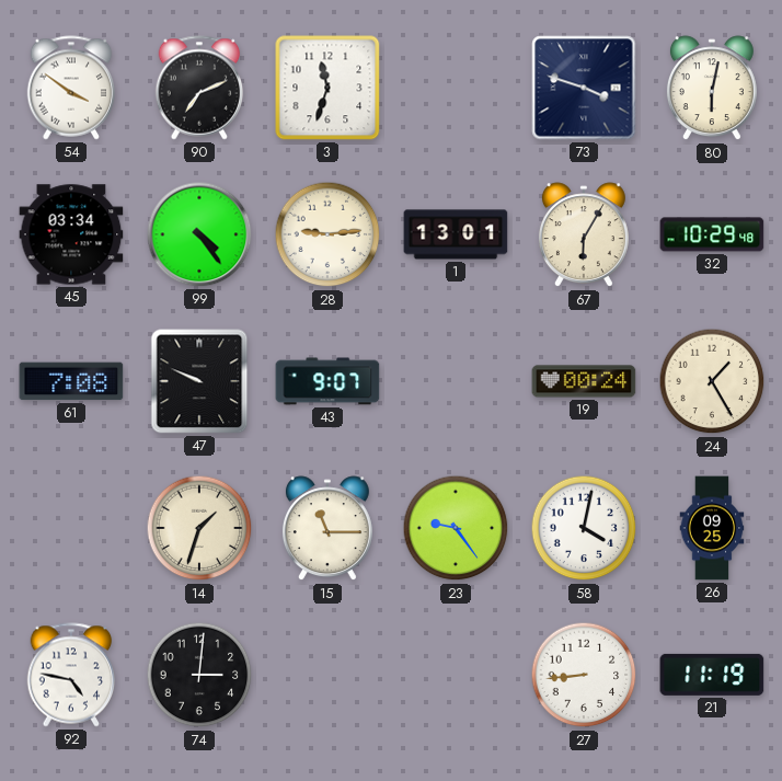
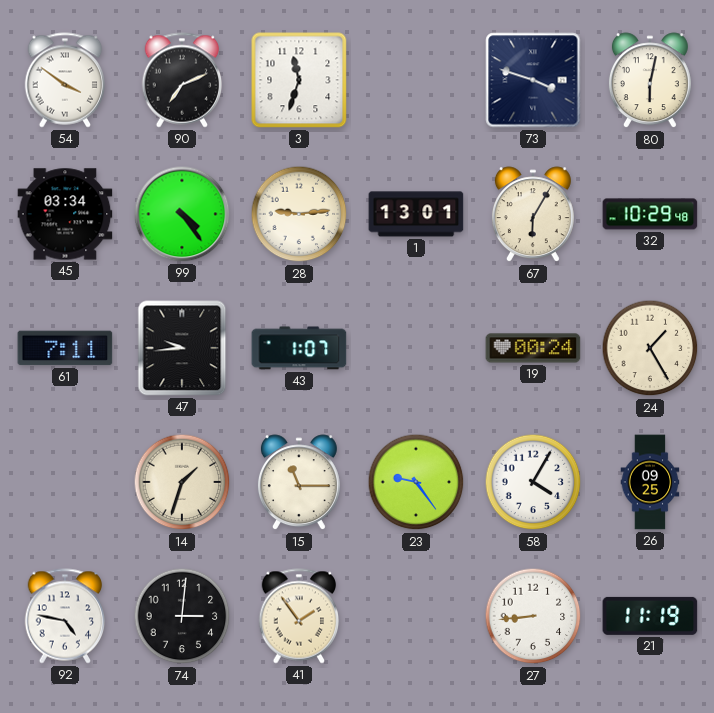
61: 7:08 -> 7:11
47: 9:49 -> 9:44
43: 9:07 -> 1:07
58: 4:02 -> 4:05
41: none -> 1:54
